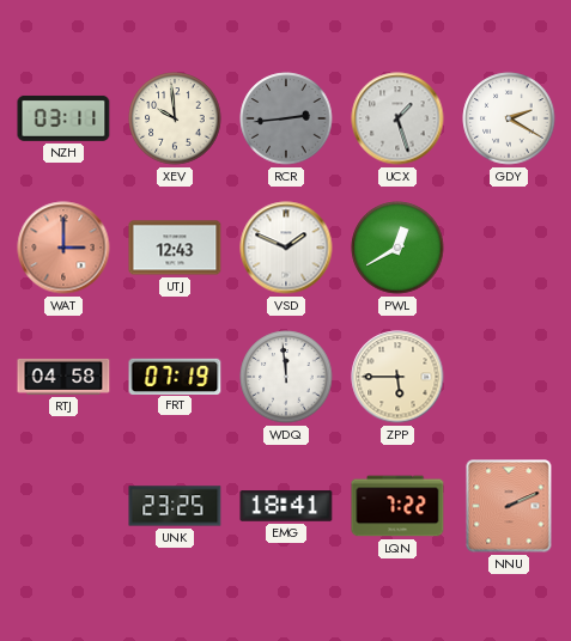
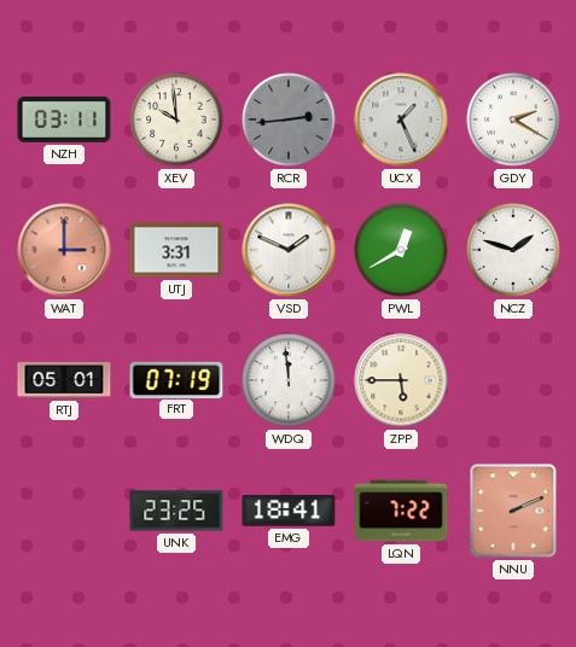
UCX: 1:27 -> 1:26
UTJ: 12:43 -> 3:31
NCZ: none -> 1:48
RTJ: 04:58 -> 05:01
